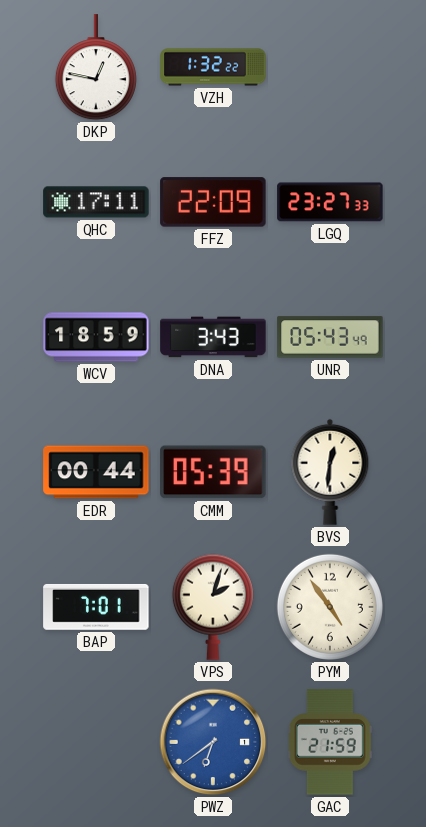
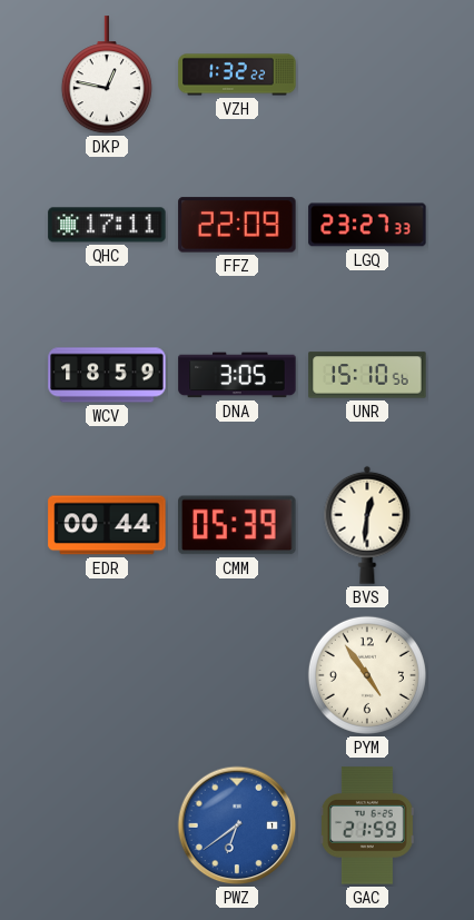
DNA: 3:43 -> 3:05
UNR: 05:43 -> 15:10
BAP: 7:01 -> none
VPS: 2:03 -> none
